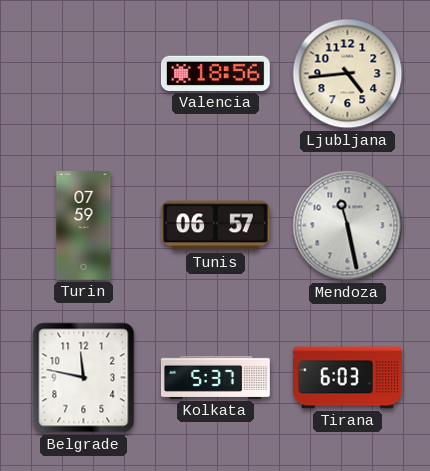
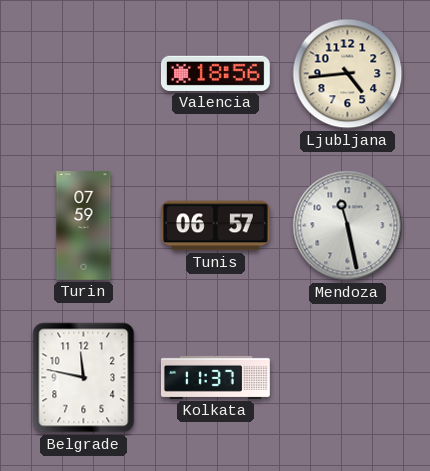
Kolkata: 5:37 -> 11:37
Tirana: 6:03 -> none
